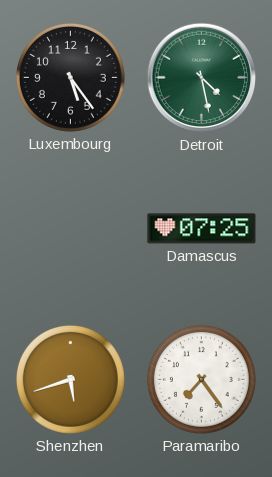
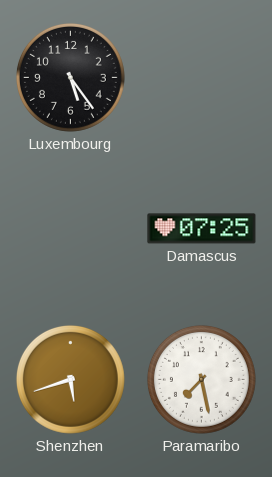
Detroit: 4:28 -> none
Paramaribo: 7:24 -> 7:28
